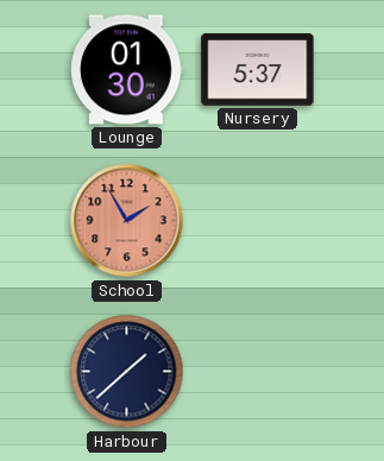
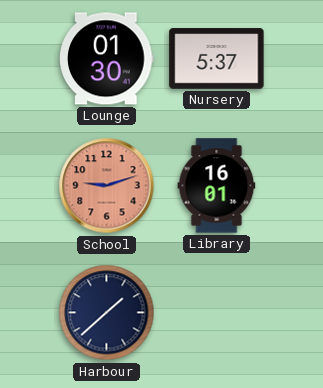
School: 1:55 -> 9:12
Library: none -> 16:01
